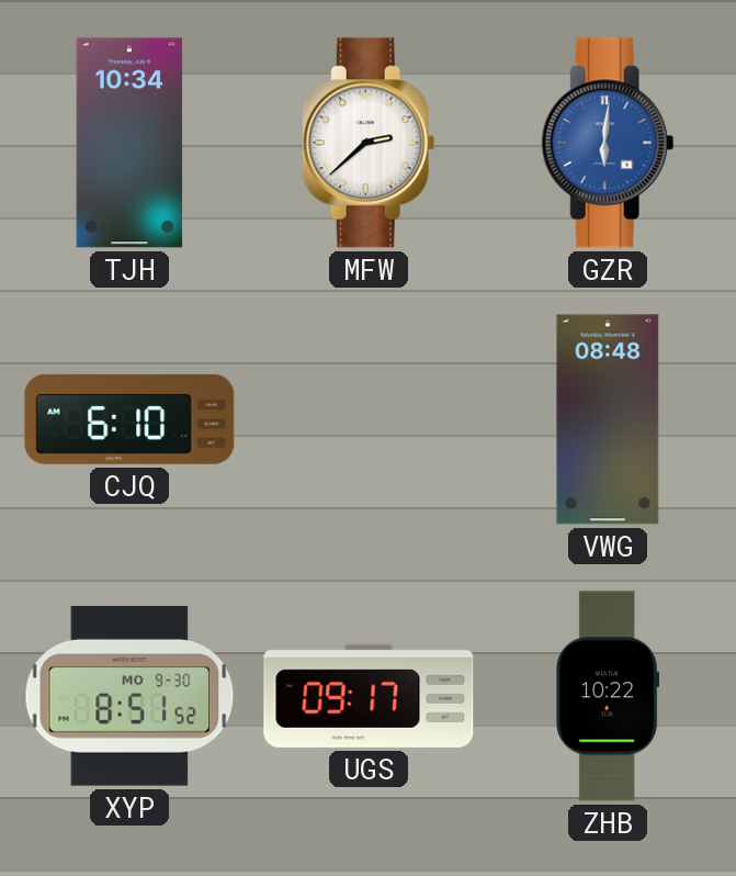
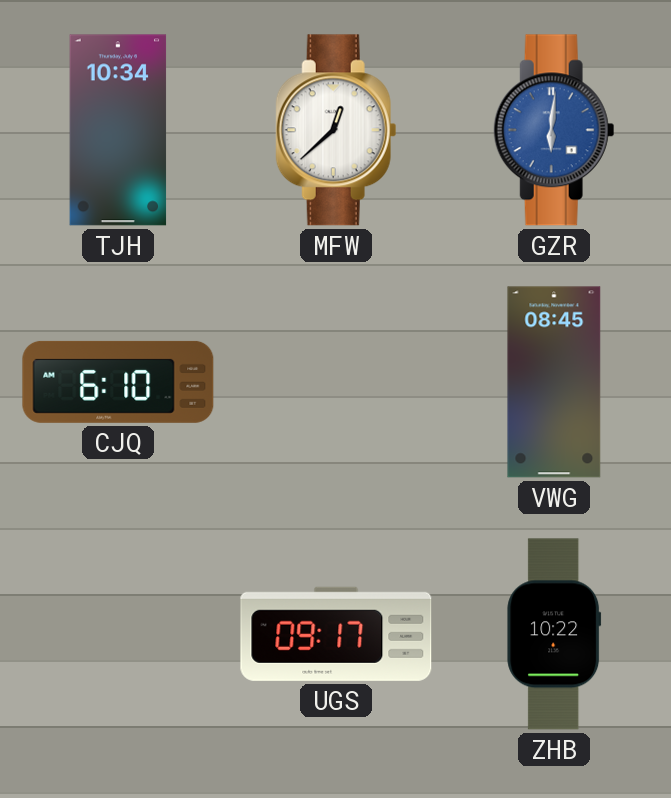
MFW: 2:38 -> 12:38
VWG: 08:48 -> 08:45
XYP: 8:51 -> none
